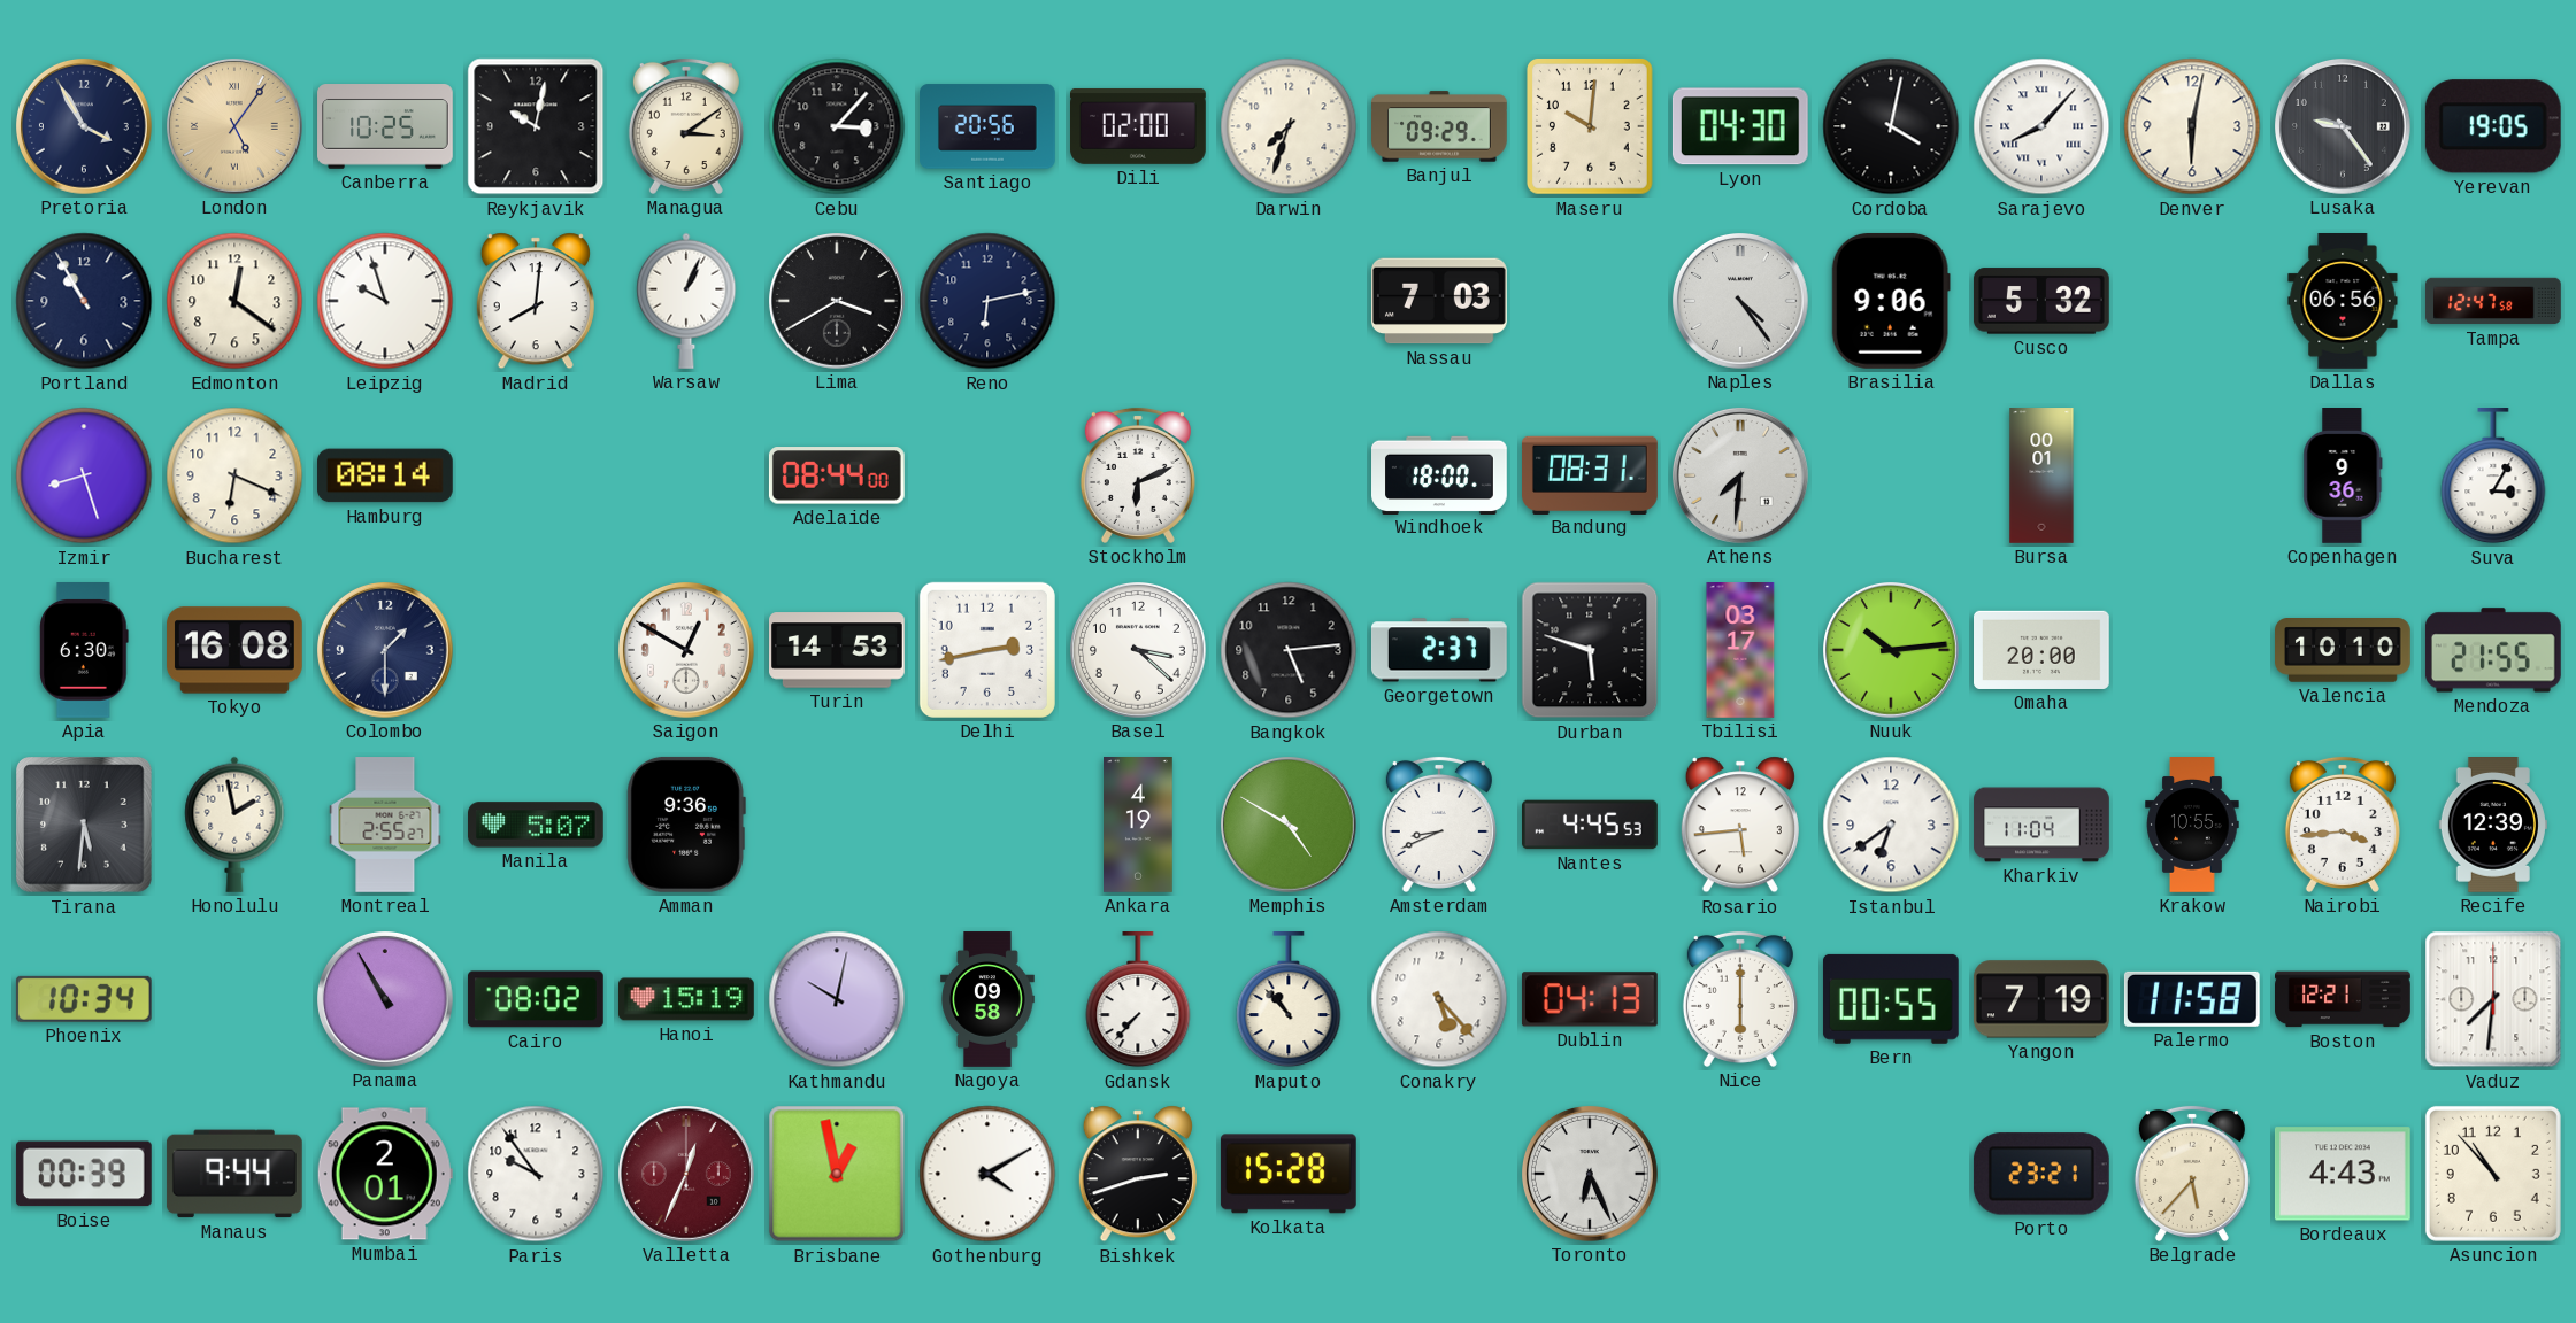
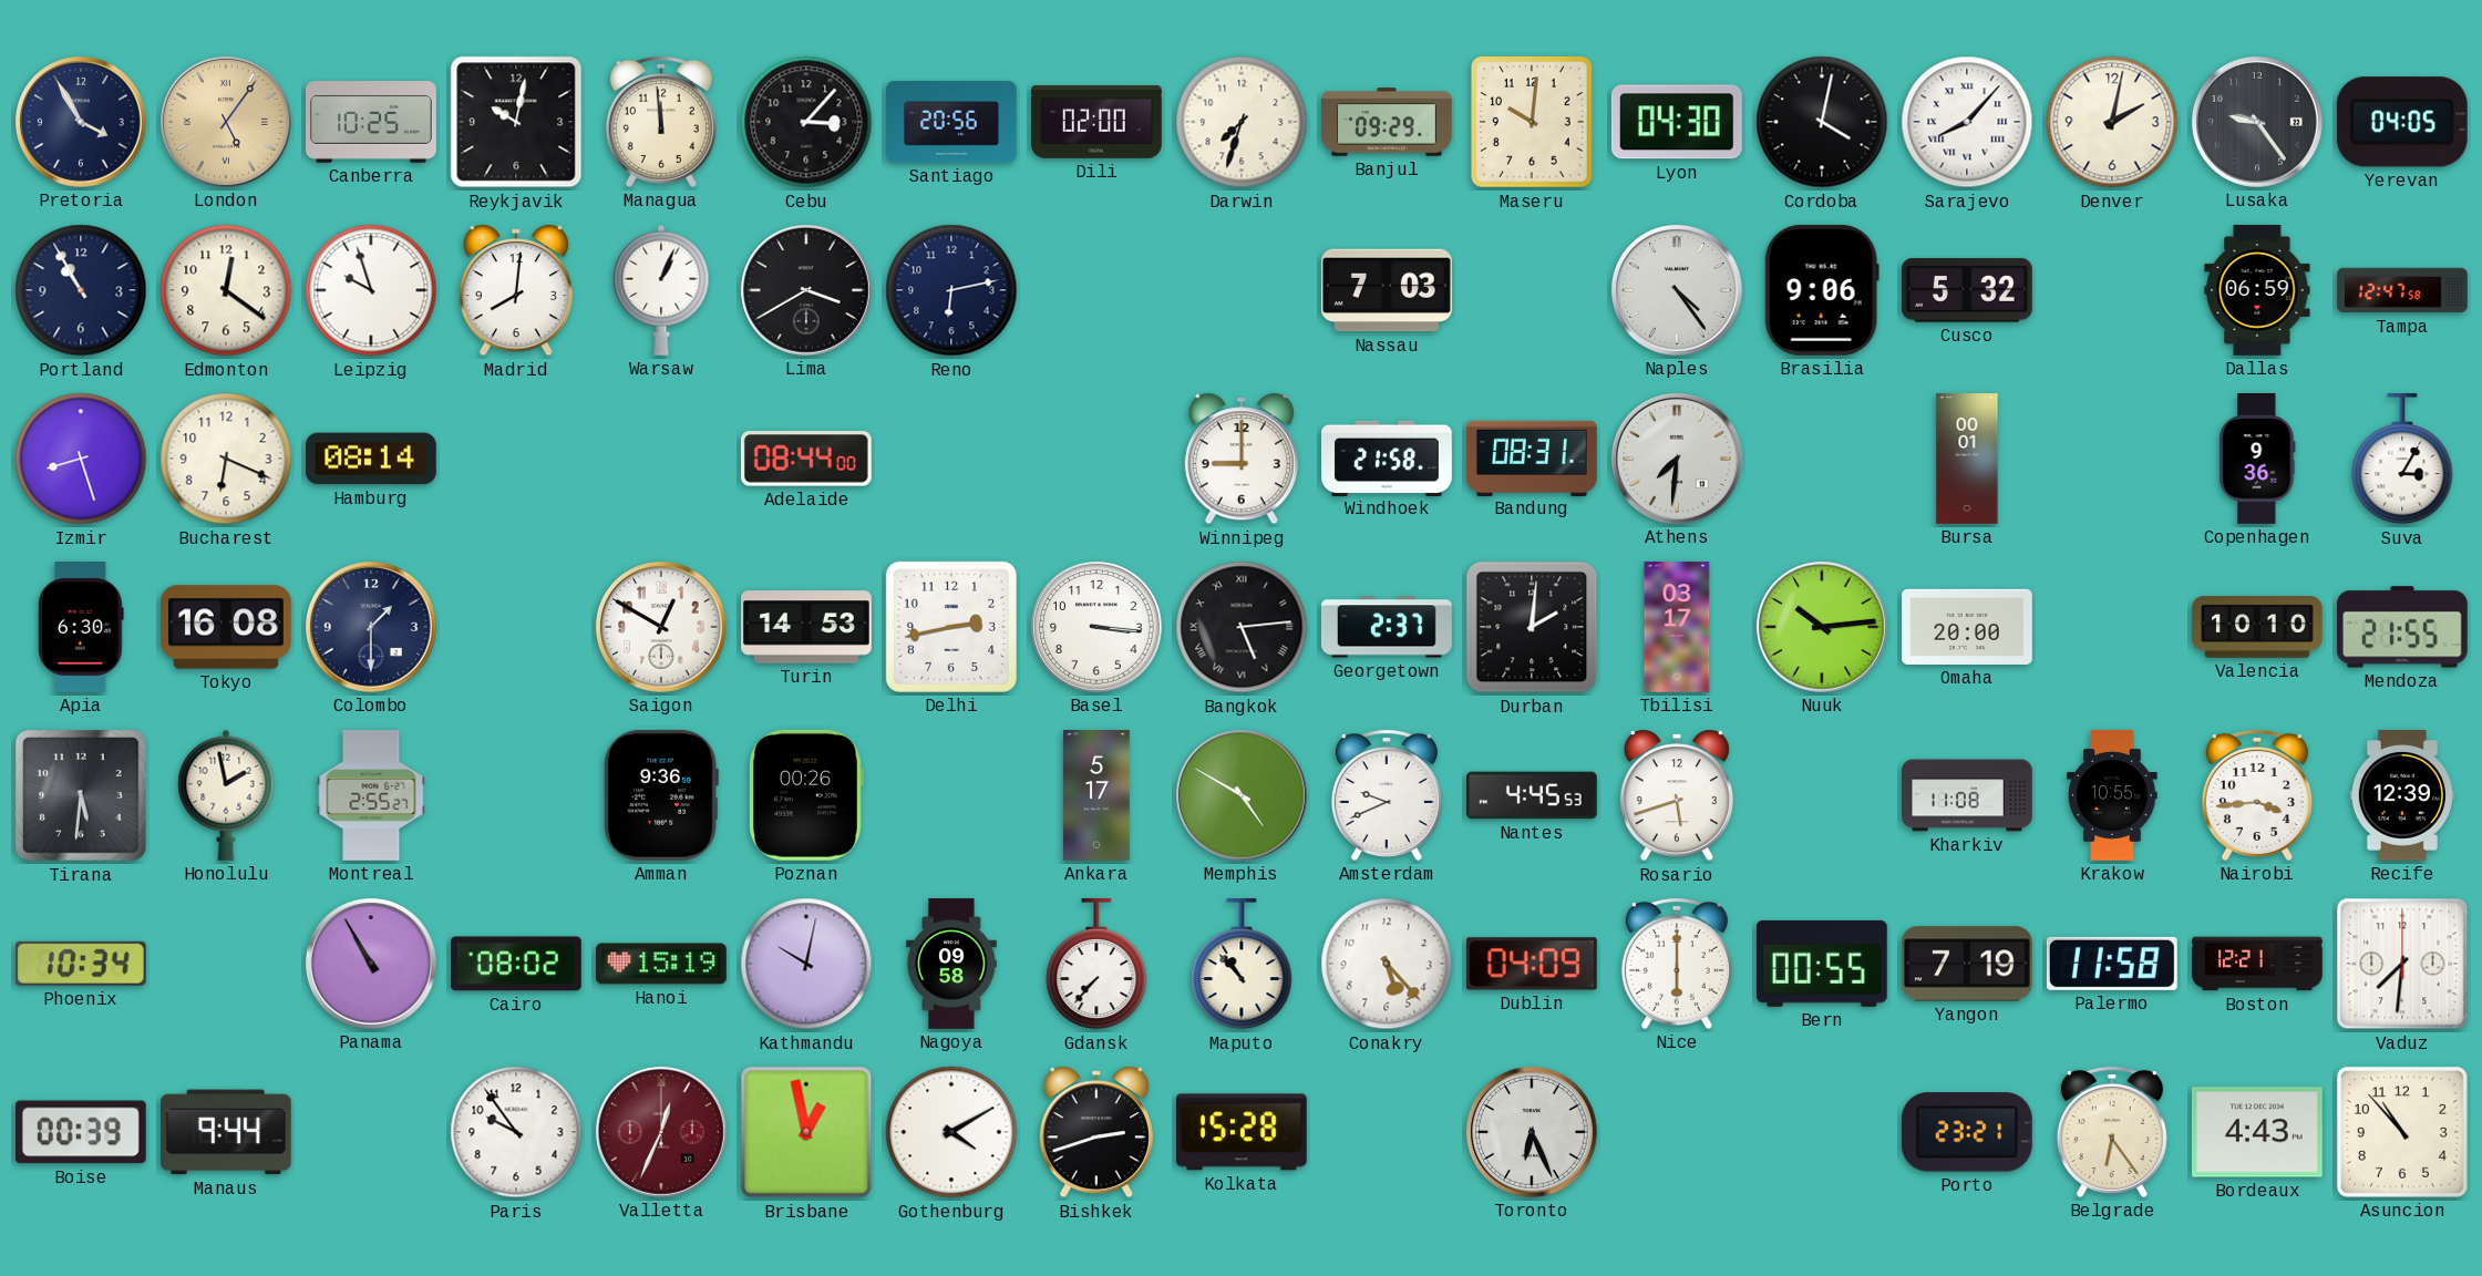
Managua: 3:09 -> 11:59
Denver: 6:02 -> 2:02
Yerevan: 19:05 -> 04:05
Dallas: 06:56 -> 06:59
Stockholm: 6:11 -> none
Winnipeg: none -> 9:00
Windhoek: 18:00 -> 21:58
Basel: 3:22 -> 3:16
Bangkok numerals: Arabic -> Roman
Durban: 5:48 -> 2:01
Manila: 5:07 -> none
Poznan: none -> 00:26
Ankara: 4:19 -> 5:17
Amsterdam: 8:41 -> 9:41
Rosario: 5:44 -> 5:42
Istanbul: 6:39 -> none
Kharkiv: 11:04 -> 11:08
Dublin: 04:13 -> 04:09
Mumbai: 2:01 -> none
Belgrade: 5:37 -> 6:24
